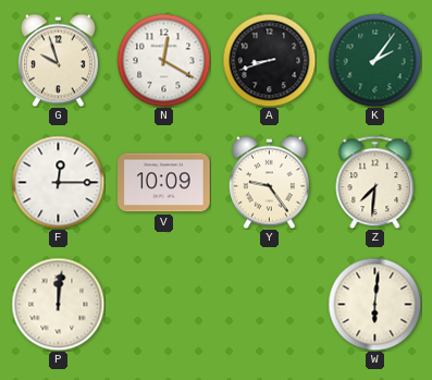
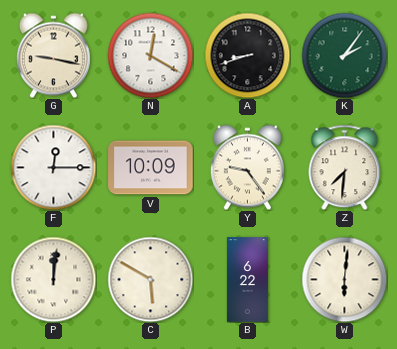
G: 9:57 -> 9:17
C: none -> 5:50
B: none -> 6:22
